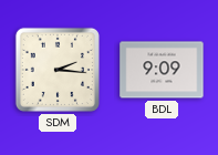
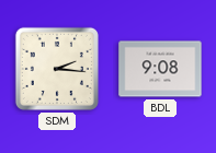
BDL: 9:09 -> 9:08
